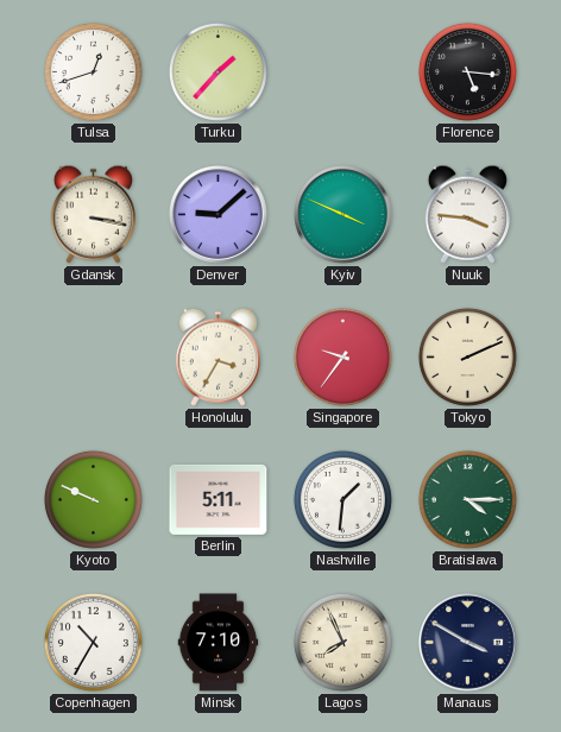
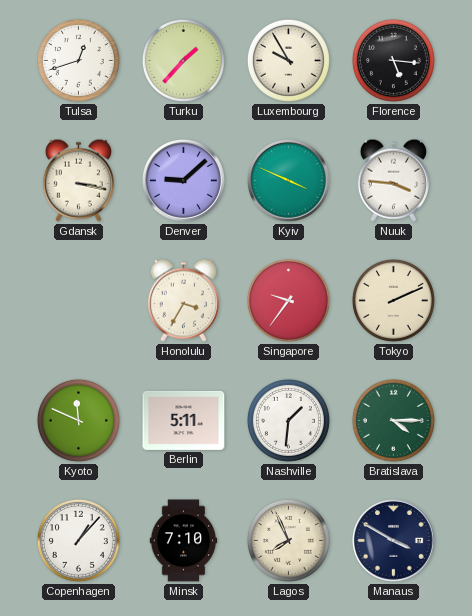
Luxembourg: none -> 9:55
Kyoto: 9:49 -> 11:49
Copenhagen: 10:35 -> 1:07
